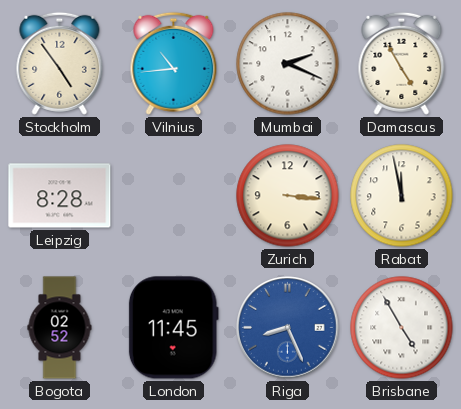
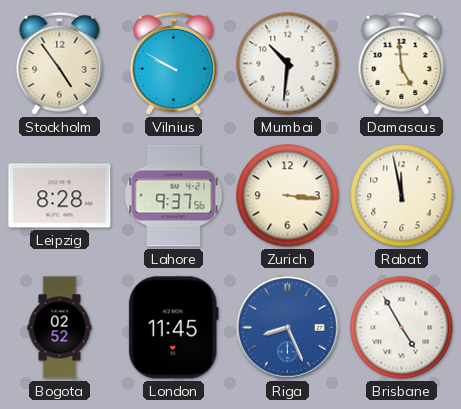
Vilnius: 10:44 -> 9:50
Mumbai: 2:19 -> 10:31
Damascus: 4:55 -> 4:59
Lahore: none -> 9:37
